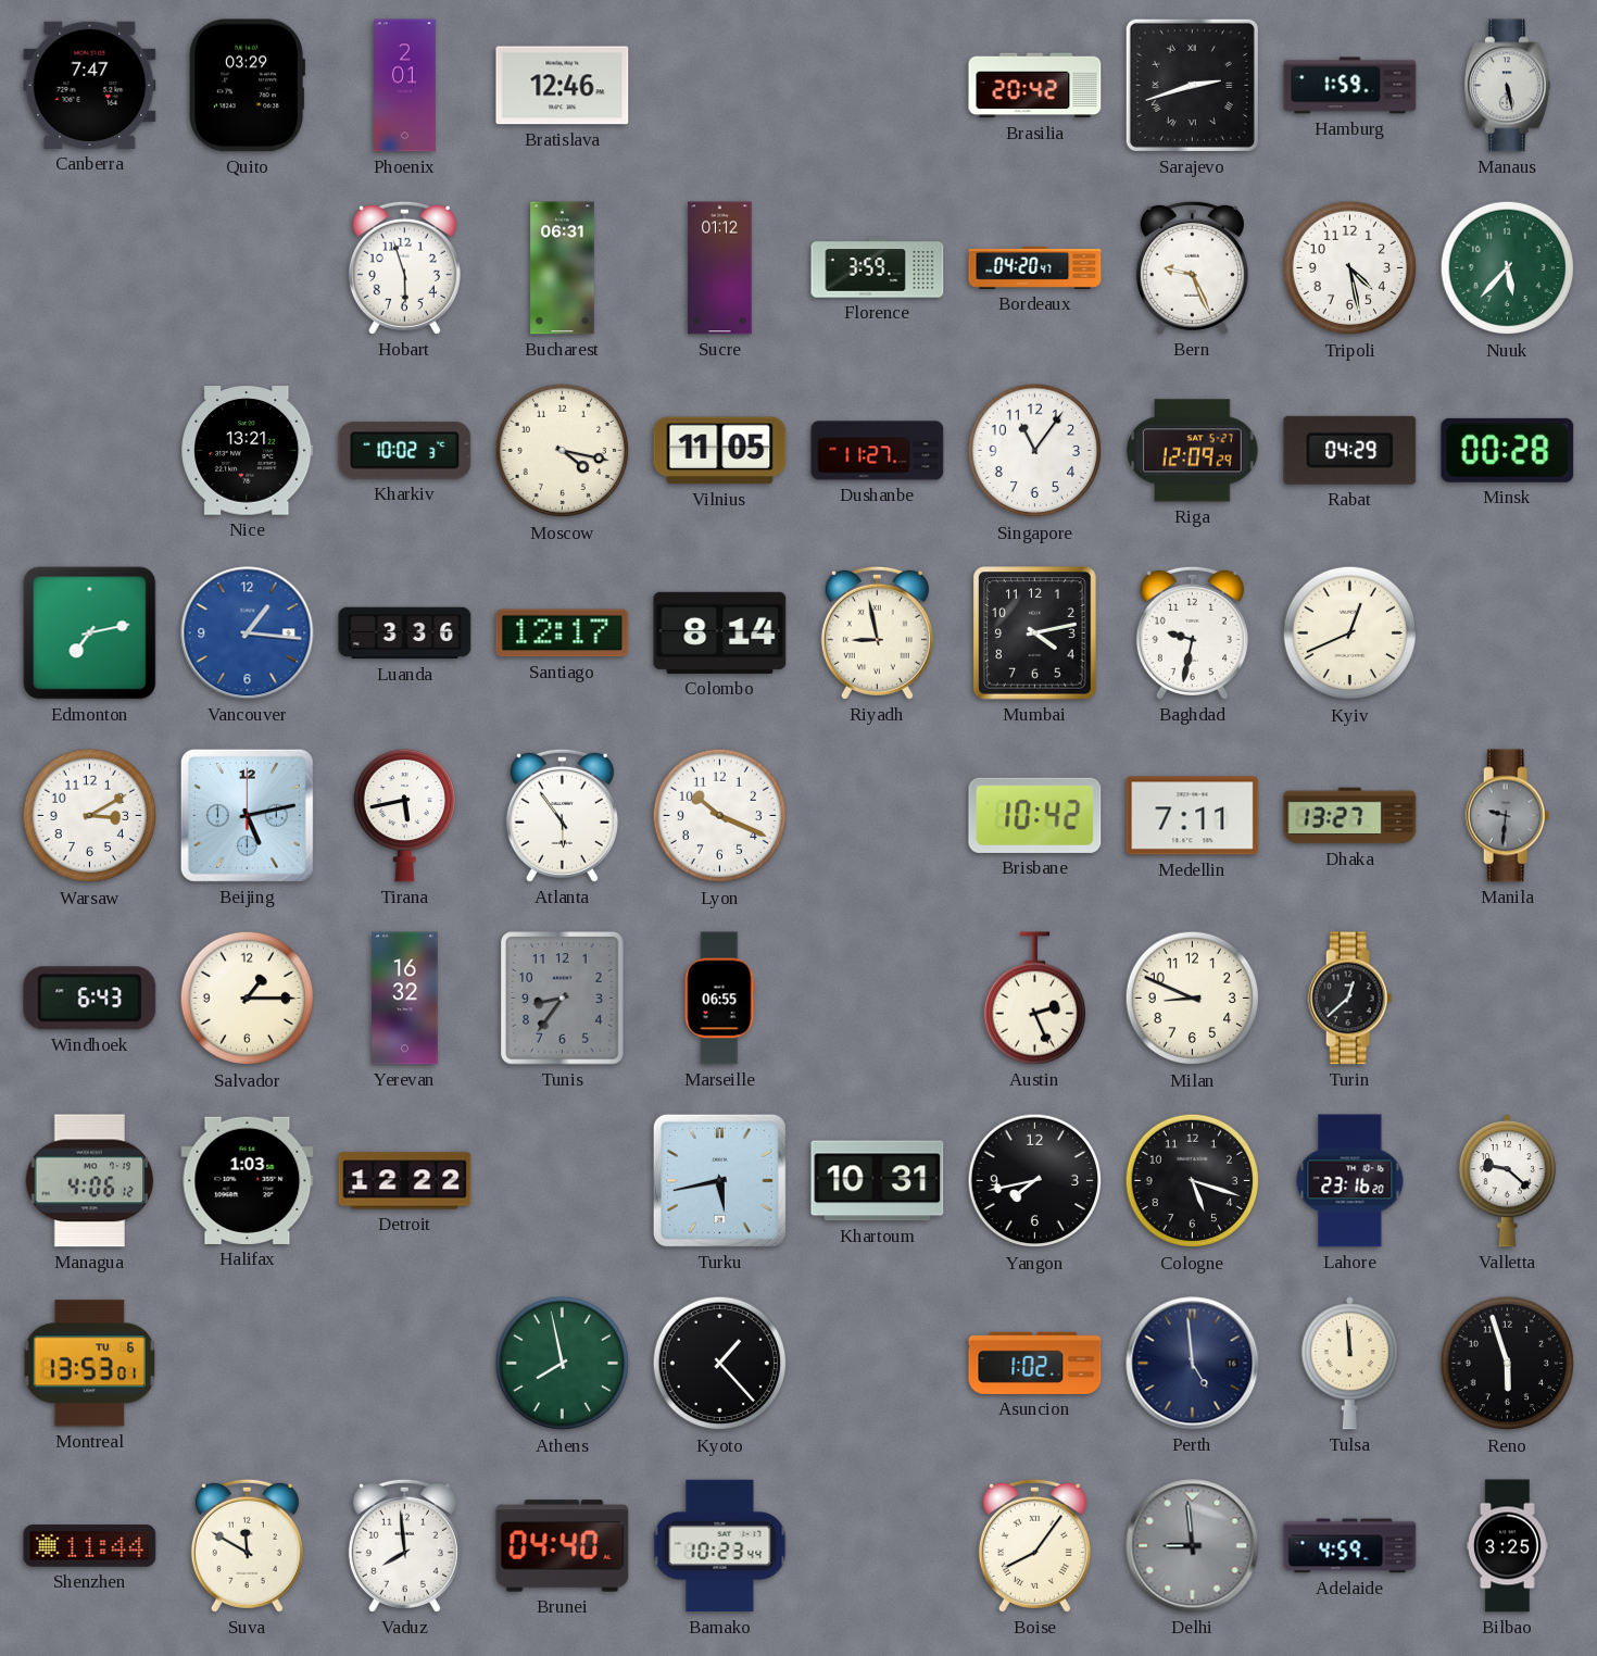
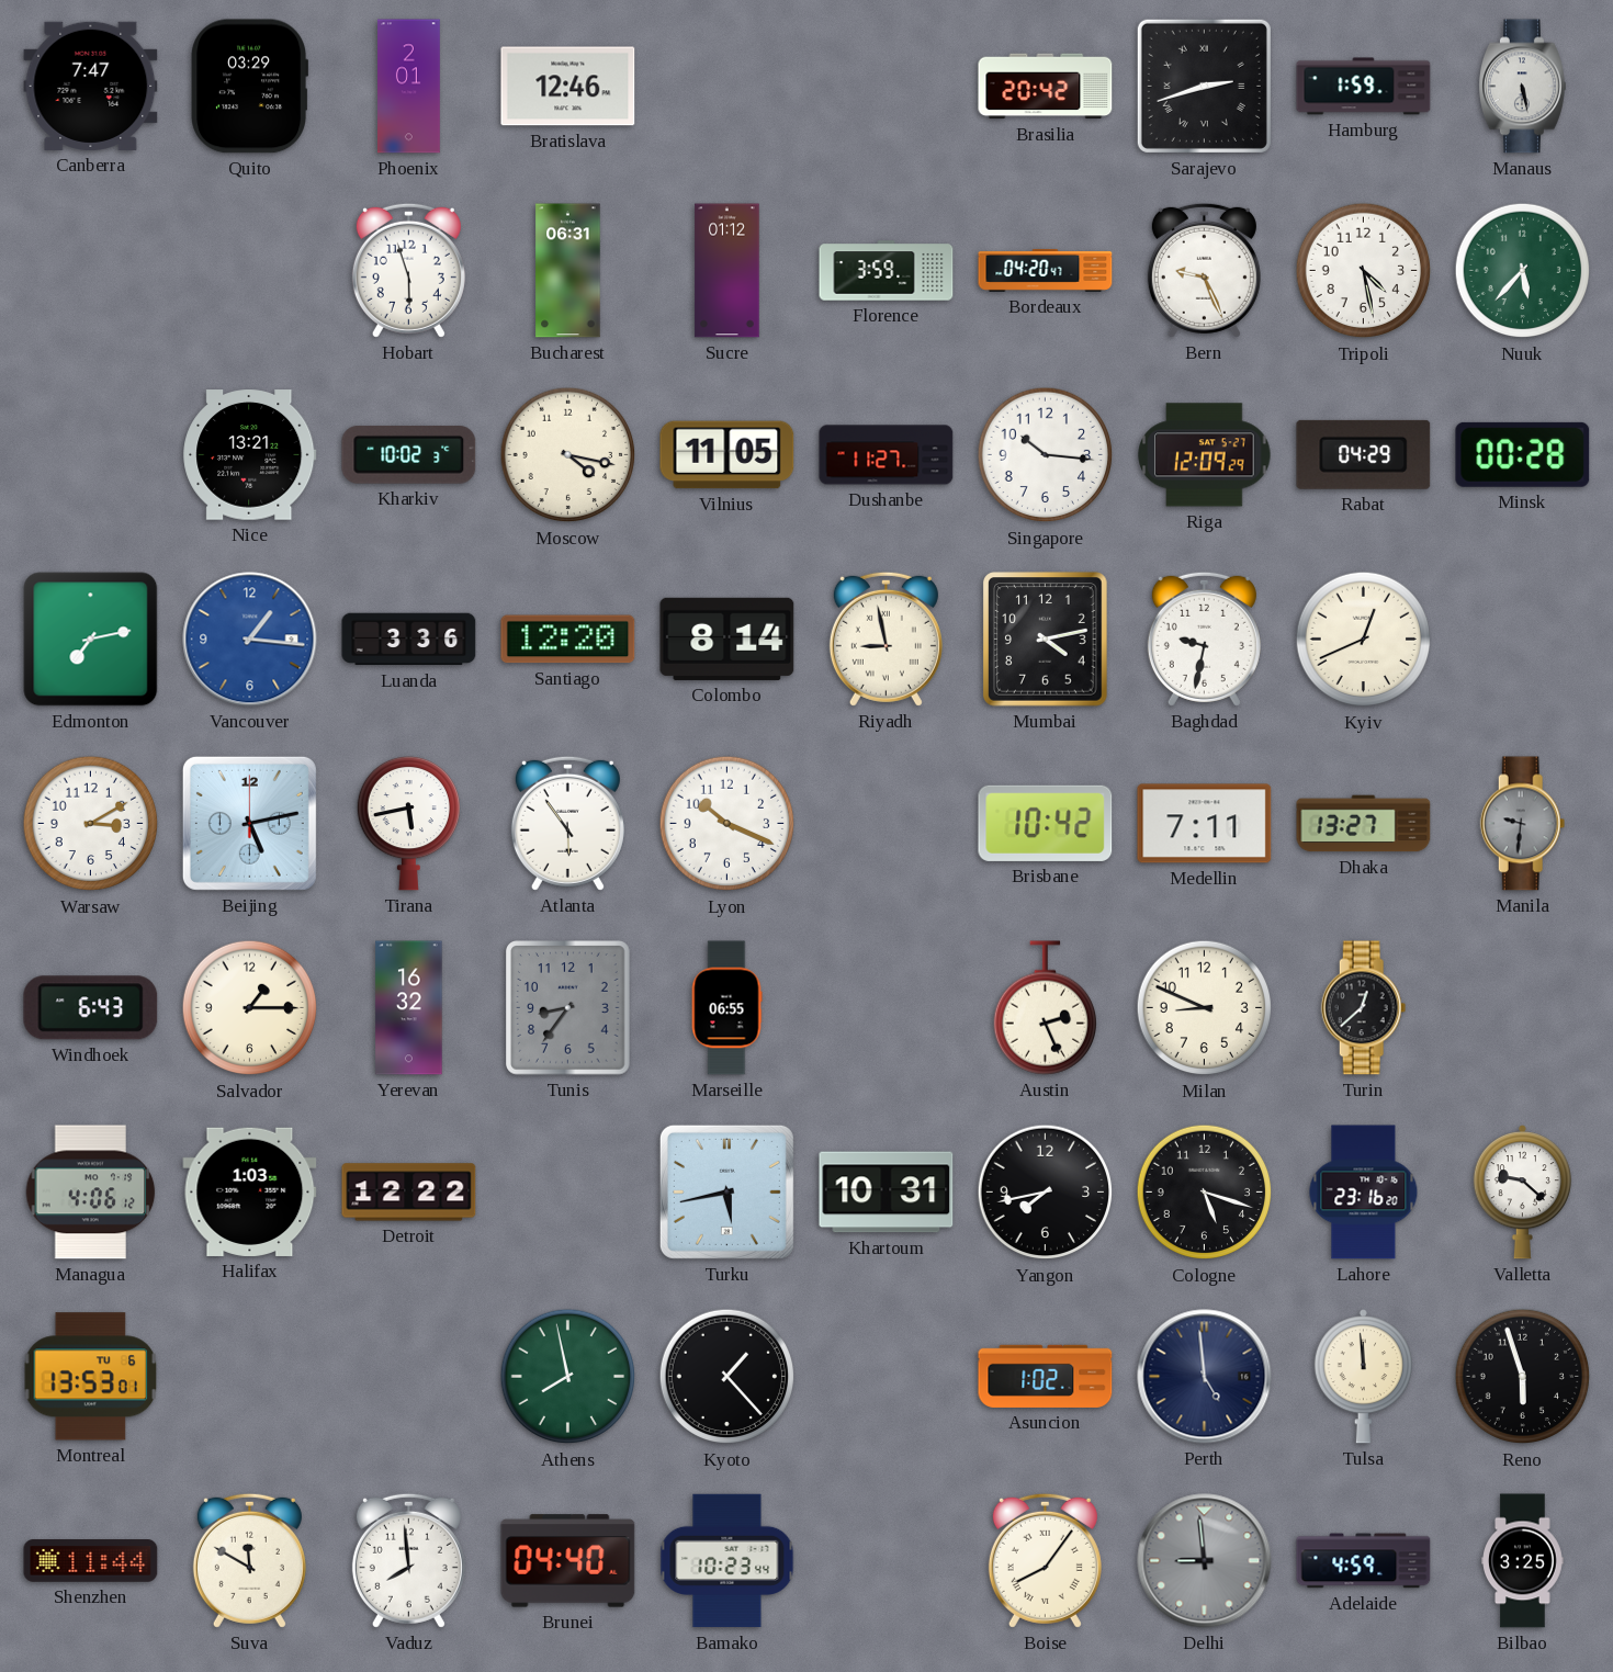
Singapore: 11:06 -> 10:16
Santiago: 12:17 -> 12:20
